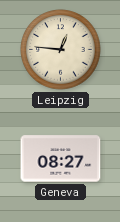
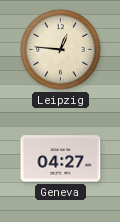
Geneva: 08:27 -> 04:27
